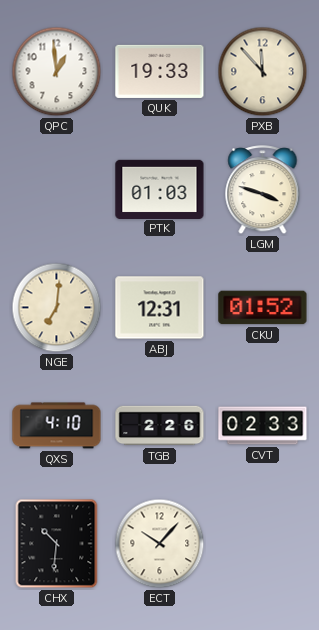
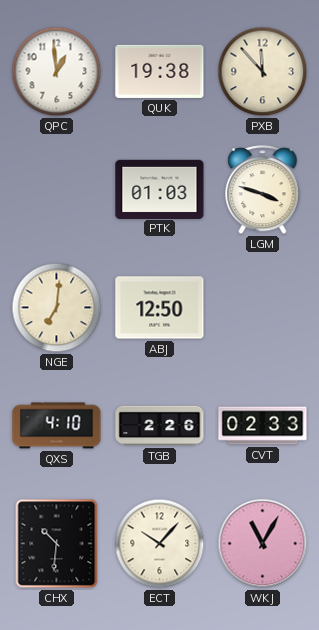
QUK: 19:33 -> 19:38
ABJ: 12:31 -> 12:50
CKU: 01:52 -> none
WKJ: none -> 11:05
